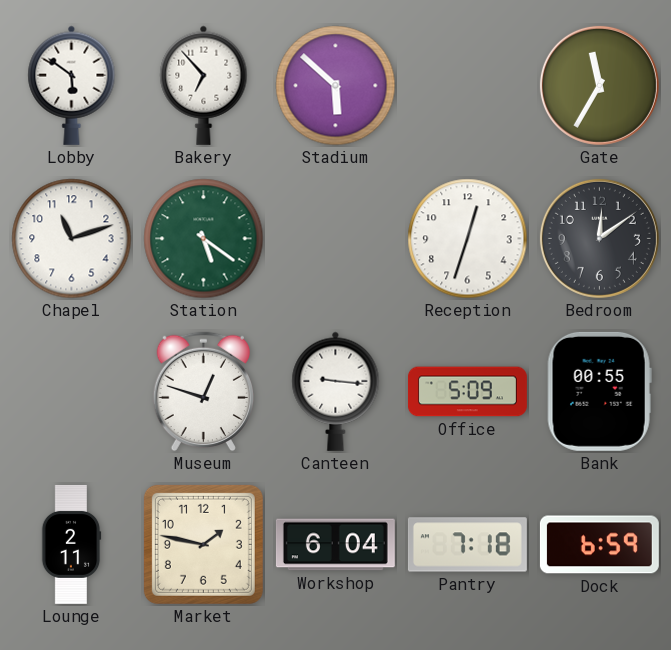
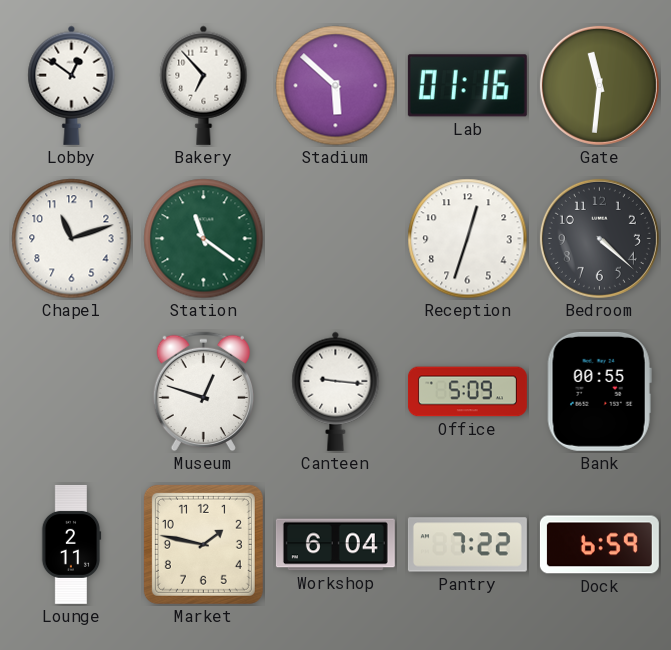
Lobby: 5:51 -> 12:51
Lab: none -> 01:16
Gate: 11:35 -> 11:31
Station: 5:21 -> 11:21
Bedroom: 12:09 -> 4:22
Pantry: 7:18 -> 7:22
